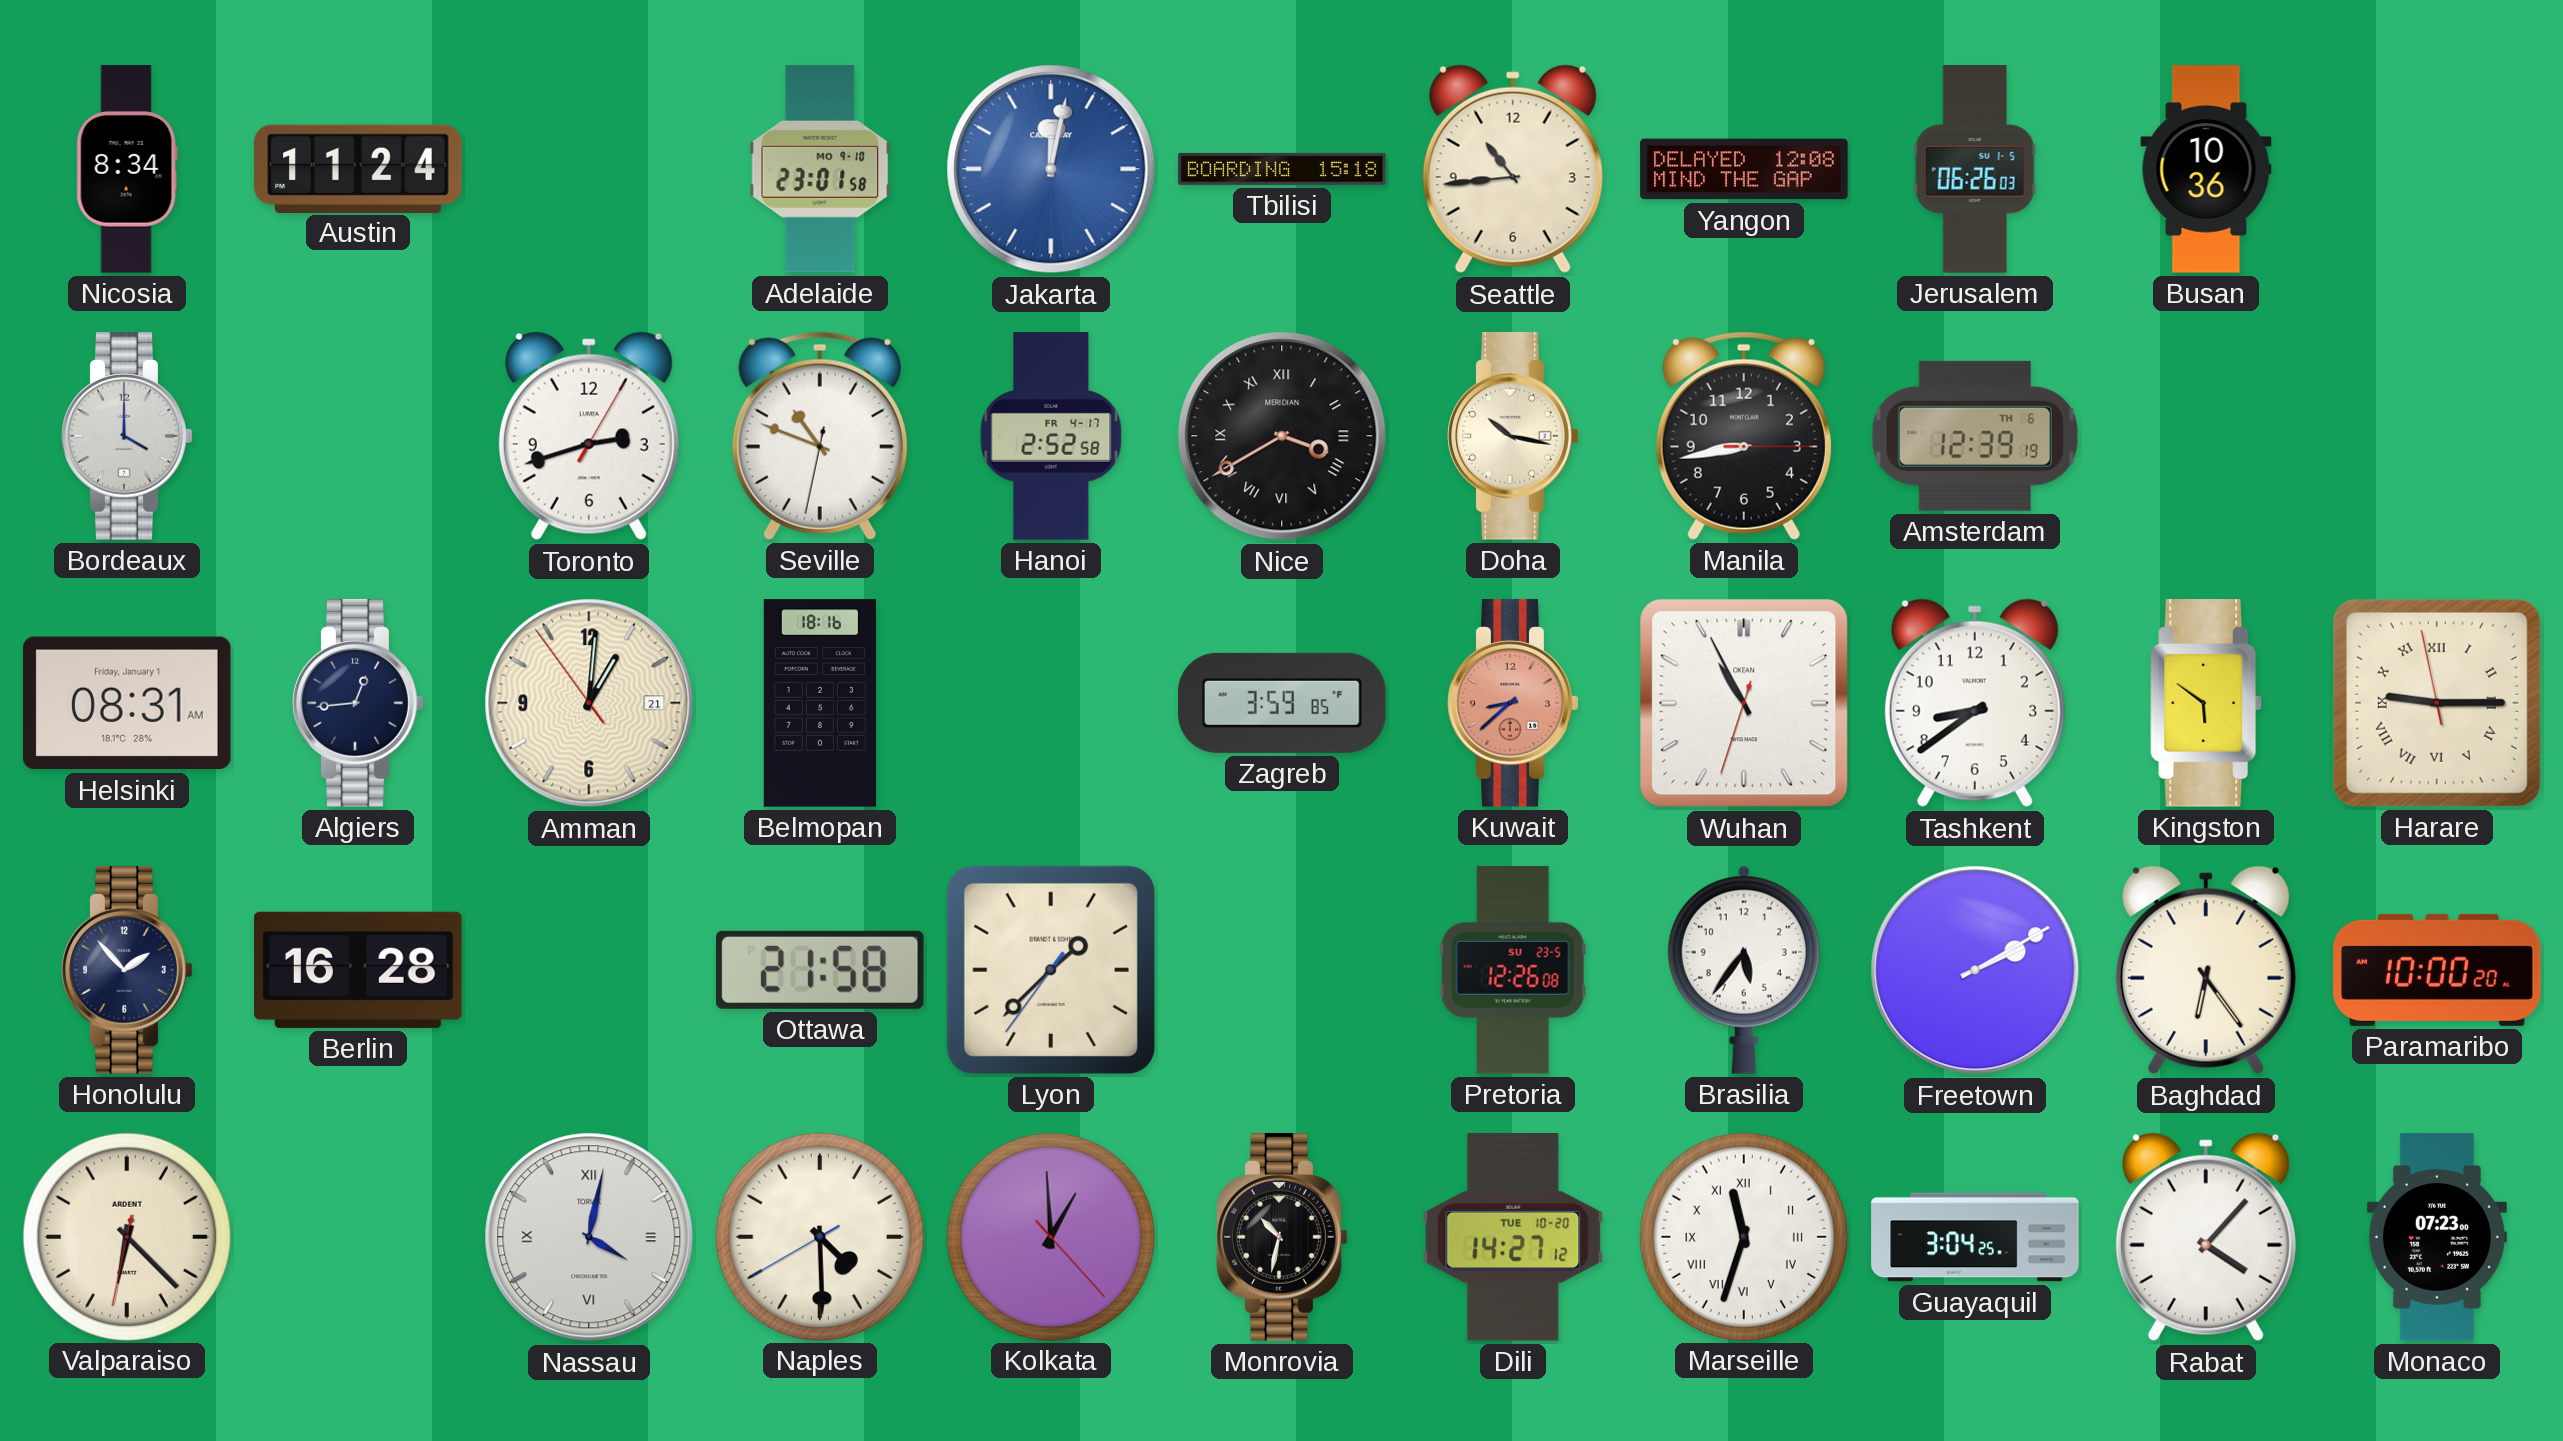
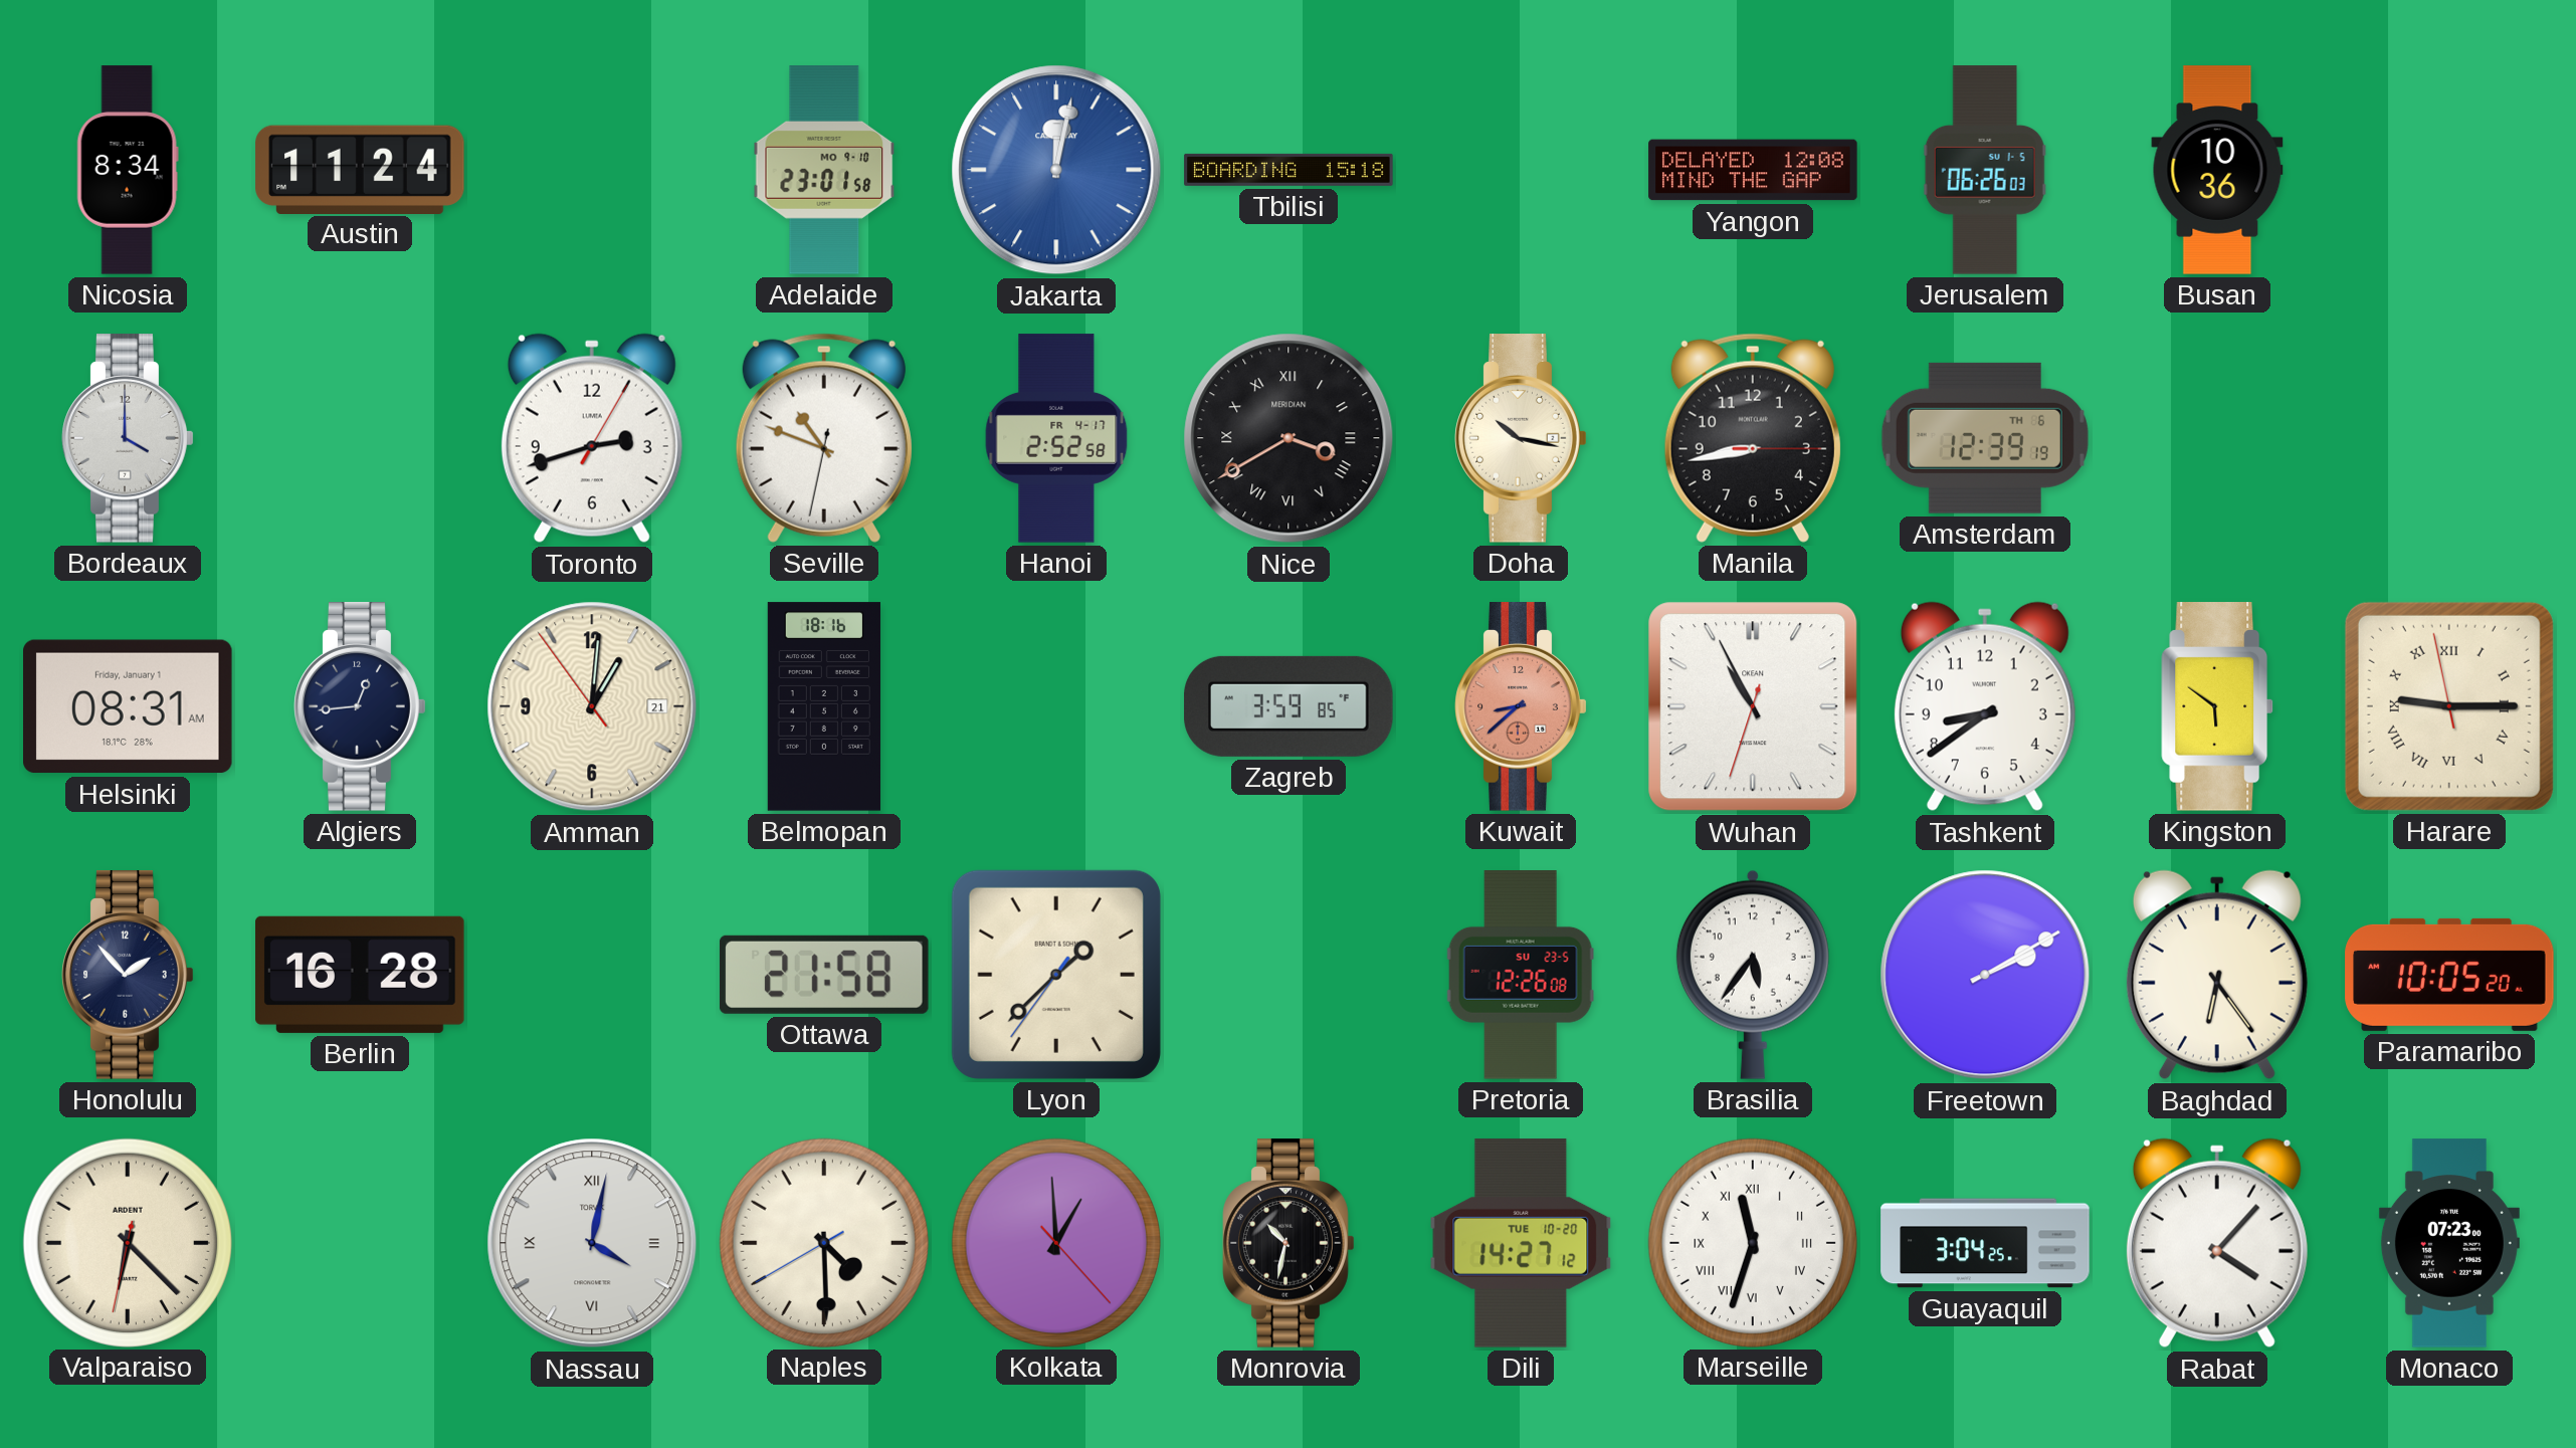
Seattle: 10:44 -> none
Paramaribo: 10:00 -> 10:05
